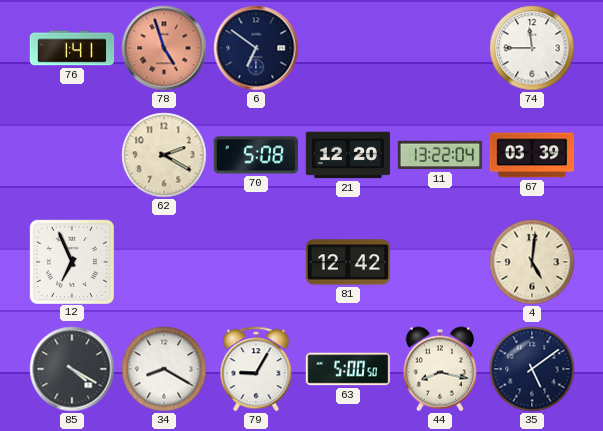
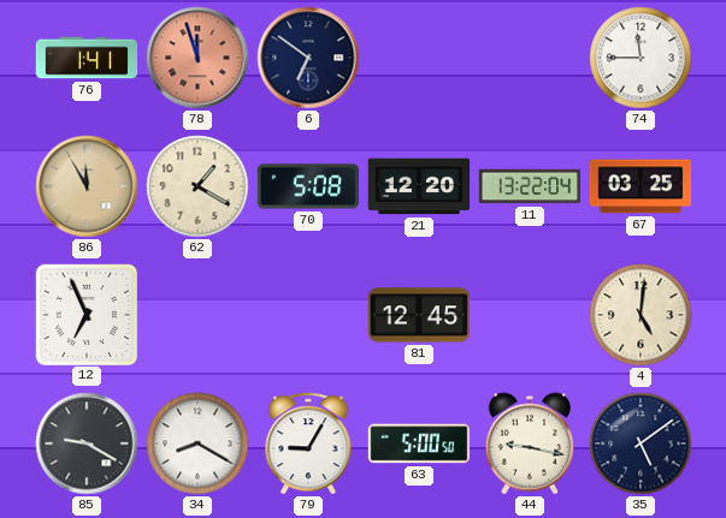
78: 4:57 -> 11:57
86: none -> 11:55
62: 2:20 -> 1:20
67: 03:39 -> 03:25
81: 12:42 -> 12:45
85: 4:20 -> 9:20
44: 8:17 -> 9:17
